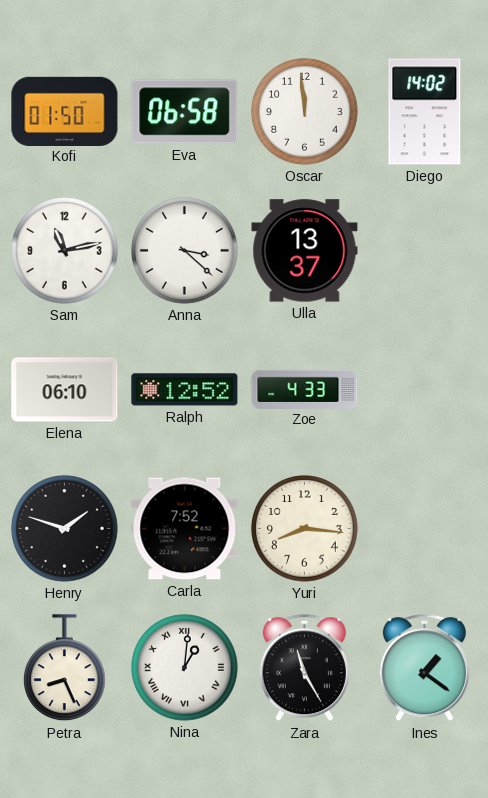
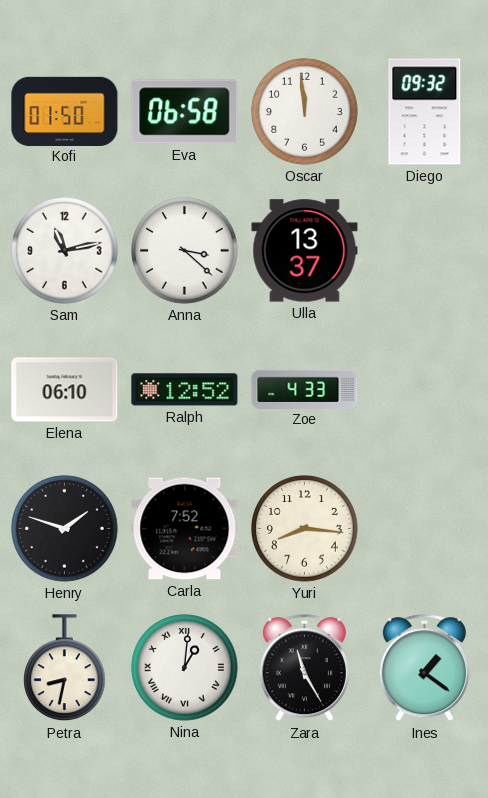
Diego: 14:02 -> 09:32
Petra: 8:26 -> 8:32
